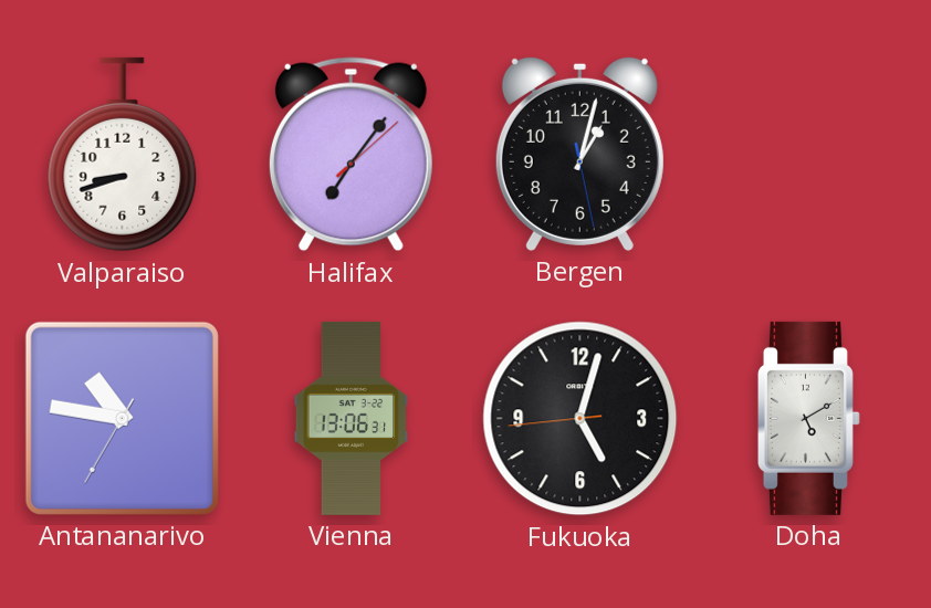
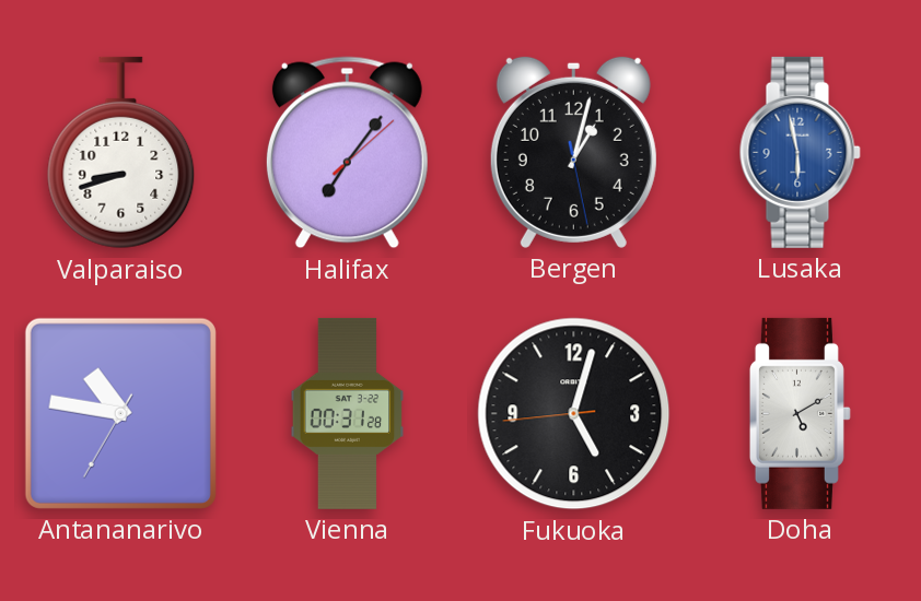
Lusaka: none -> 5:58
Vienna: 13:06 -> 00:31
